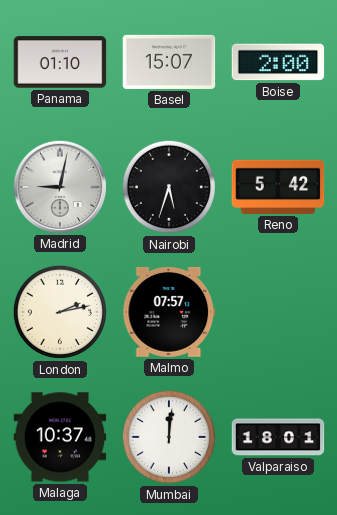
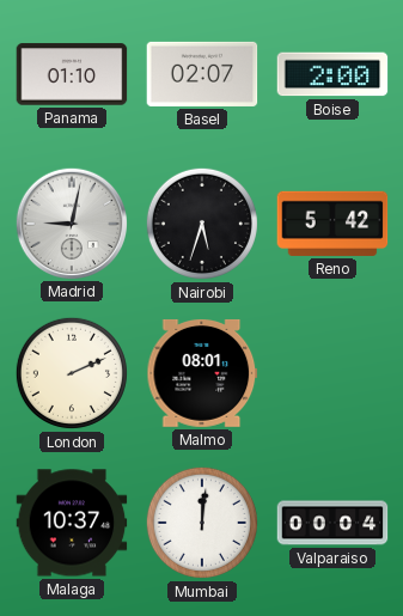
Basel: 15:07 -> 02:07
London: 2:13 -> 2:11
Malmo: 07:57 -> 08:01
Valparaiso: 18:01 -> 00:04
